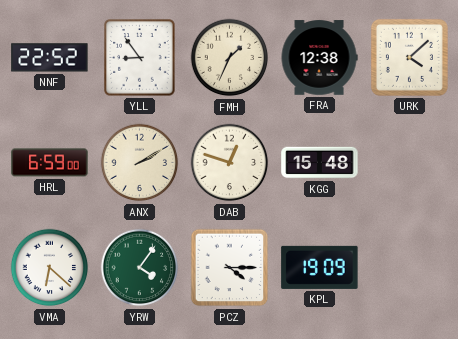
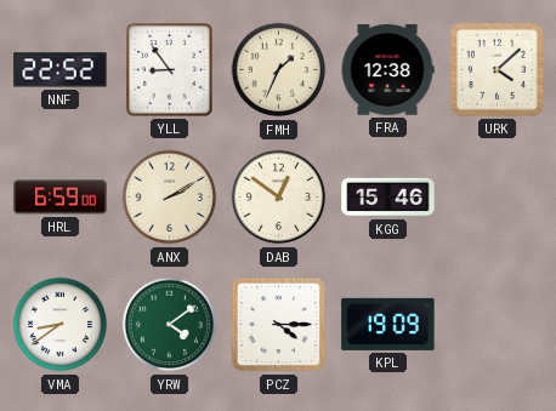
DAB: 12:48 -> 12:51
KGG: 15:48 -> 15:46
VMA: 6:22 -> 8:39
YRW: 4:06 -> 4:09
